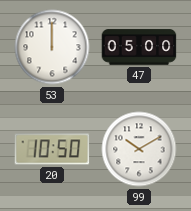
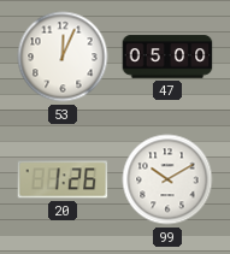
53: 12:00 -> 12:04
20: 10:50 -> 1:26
